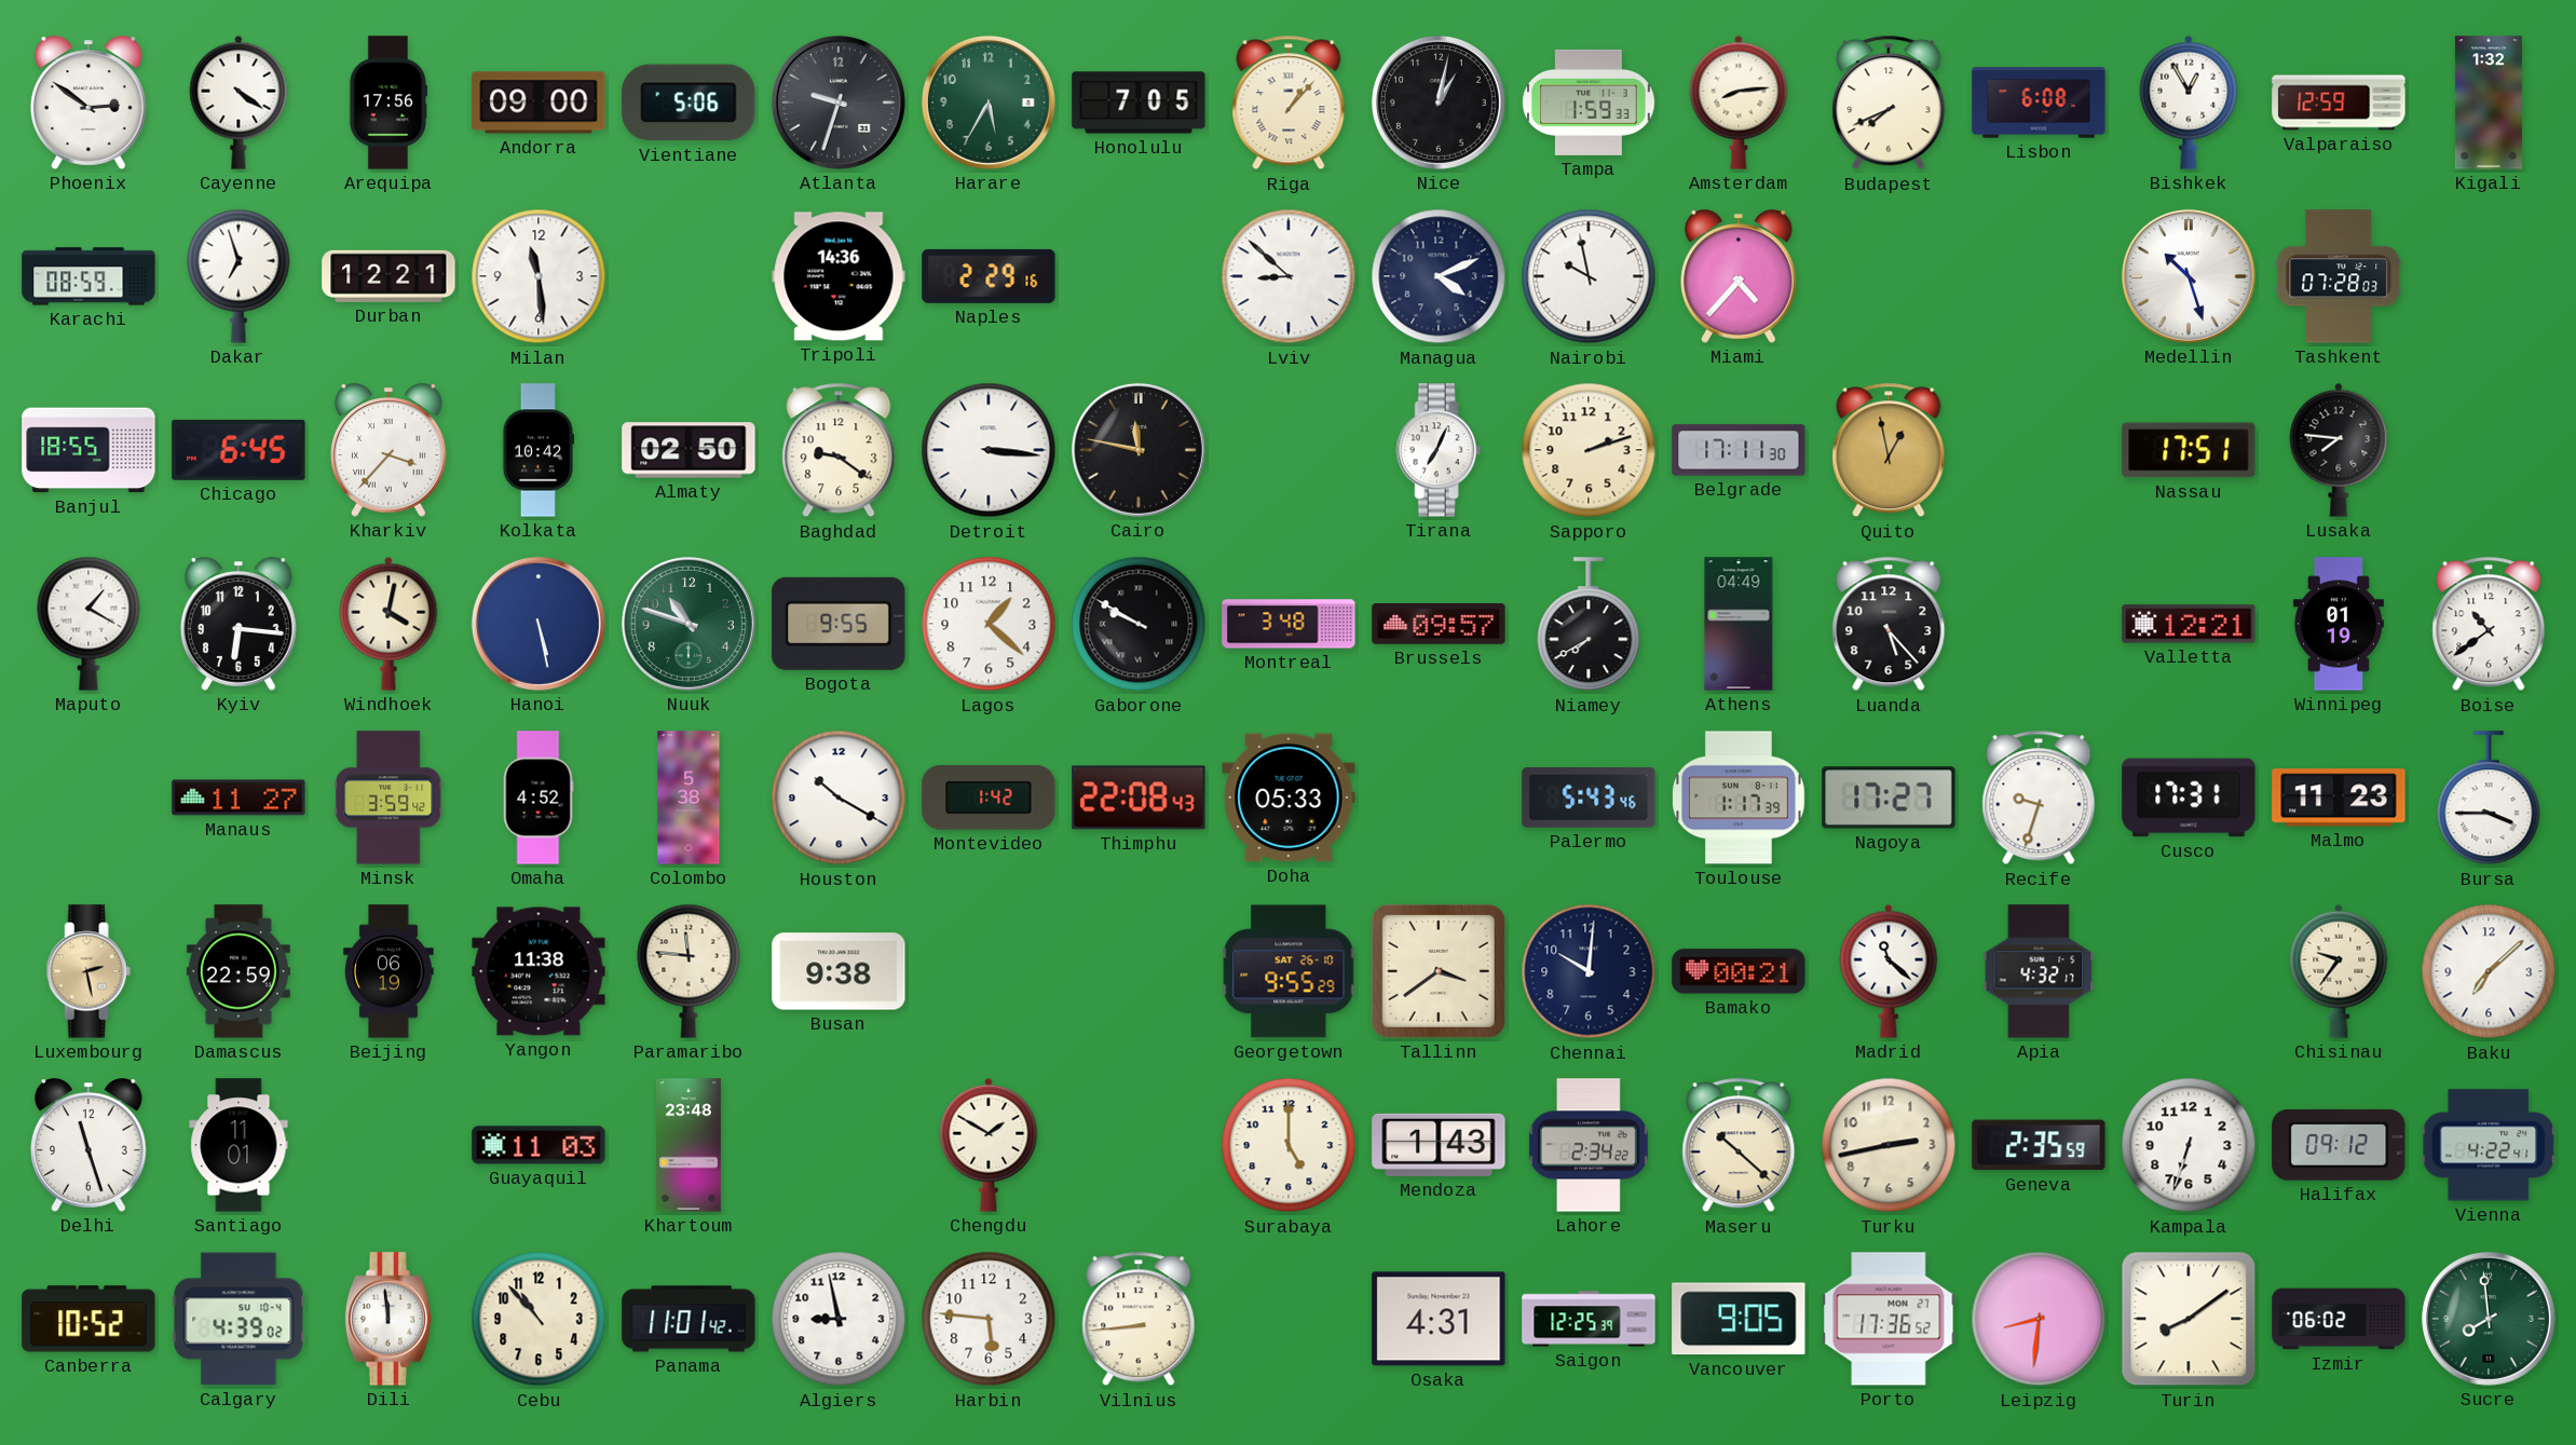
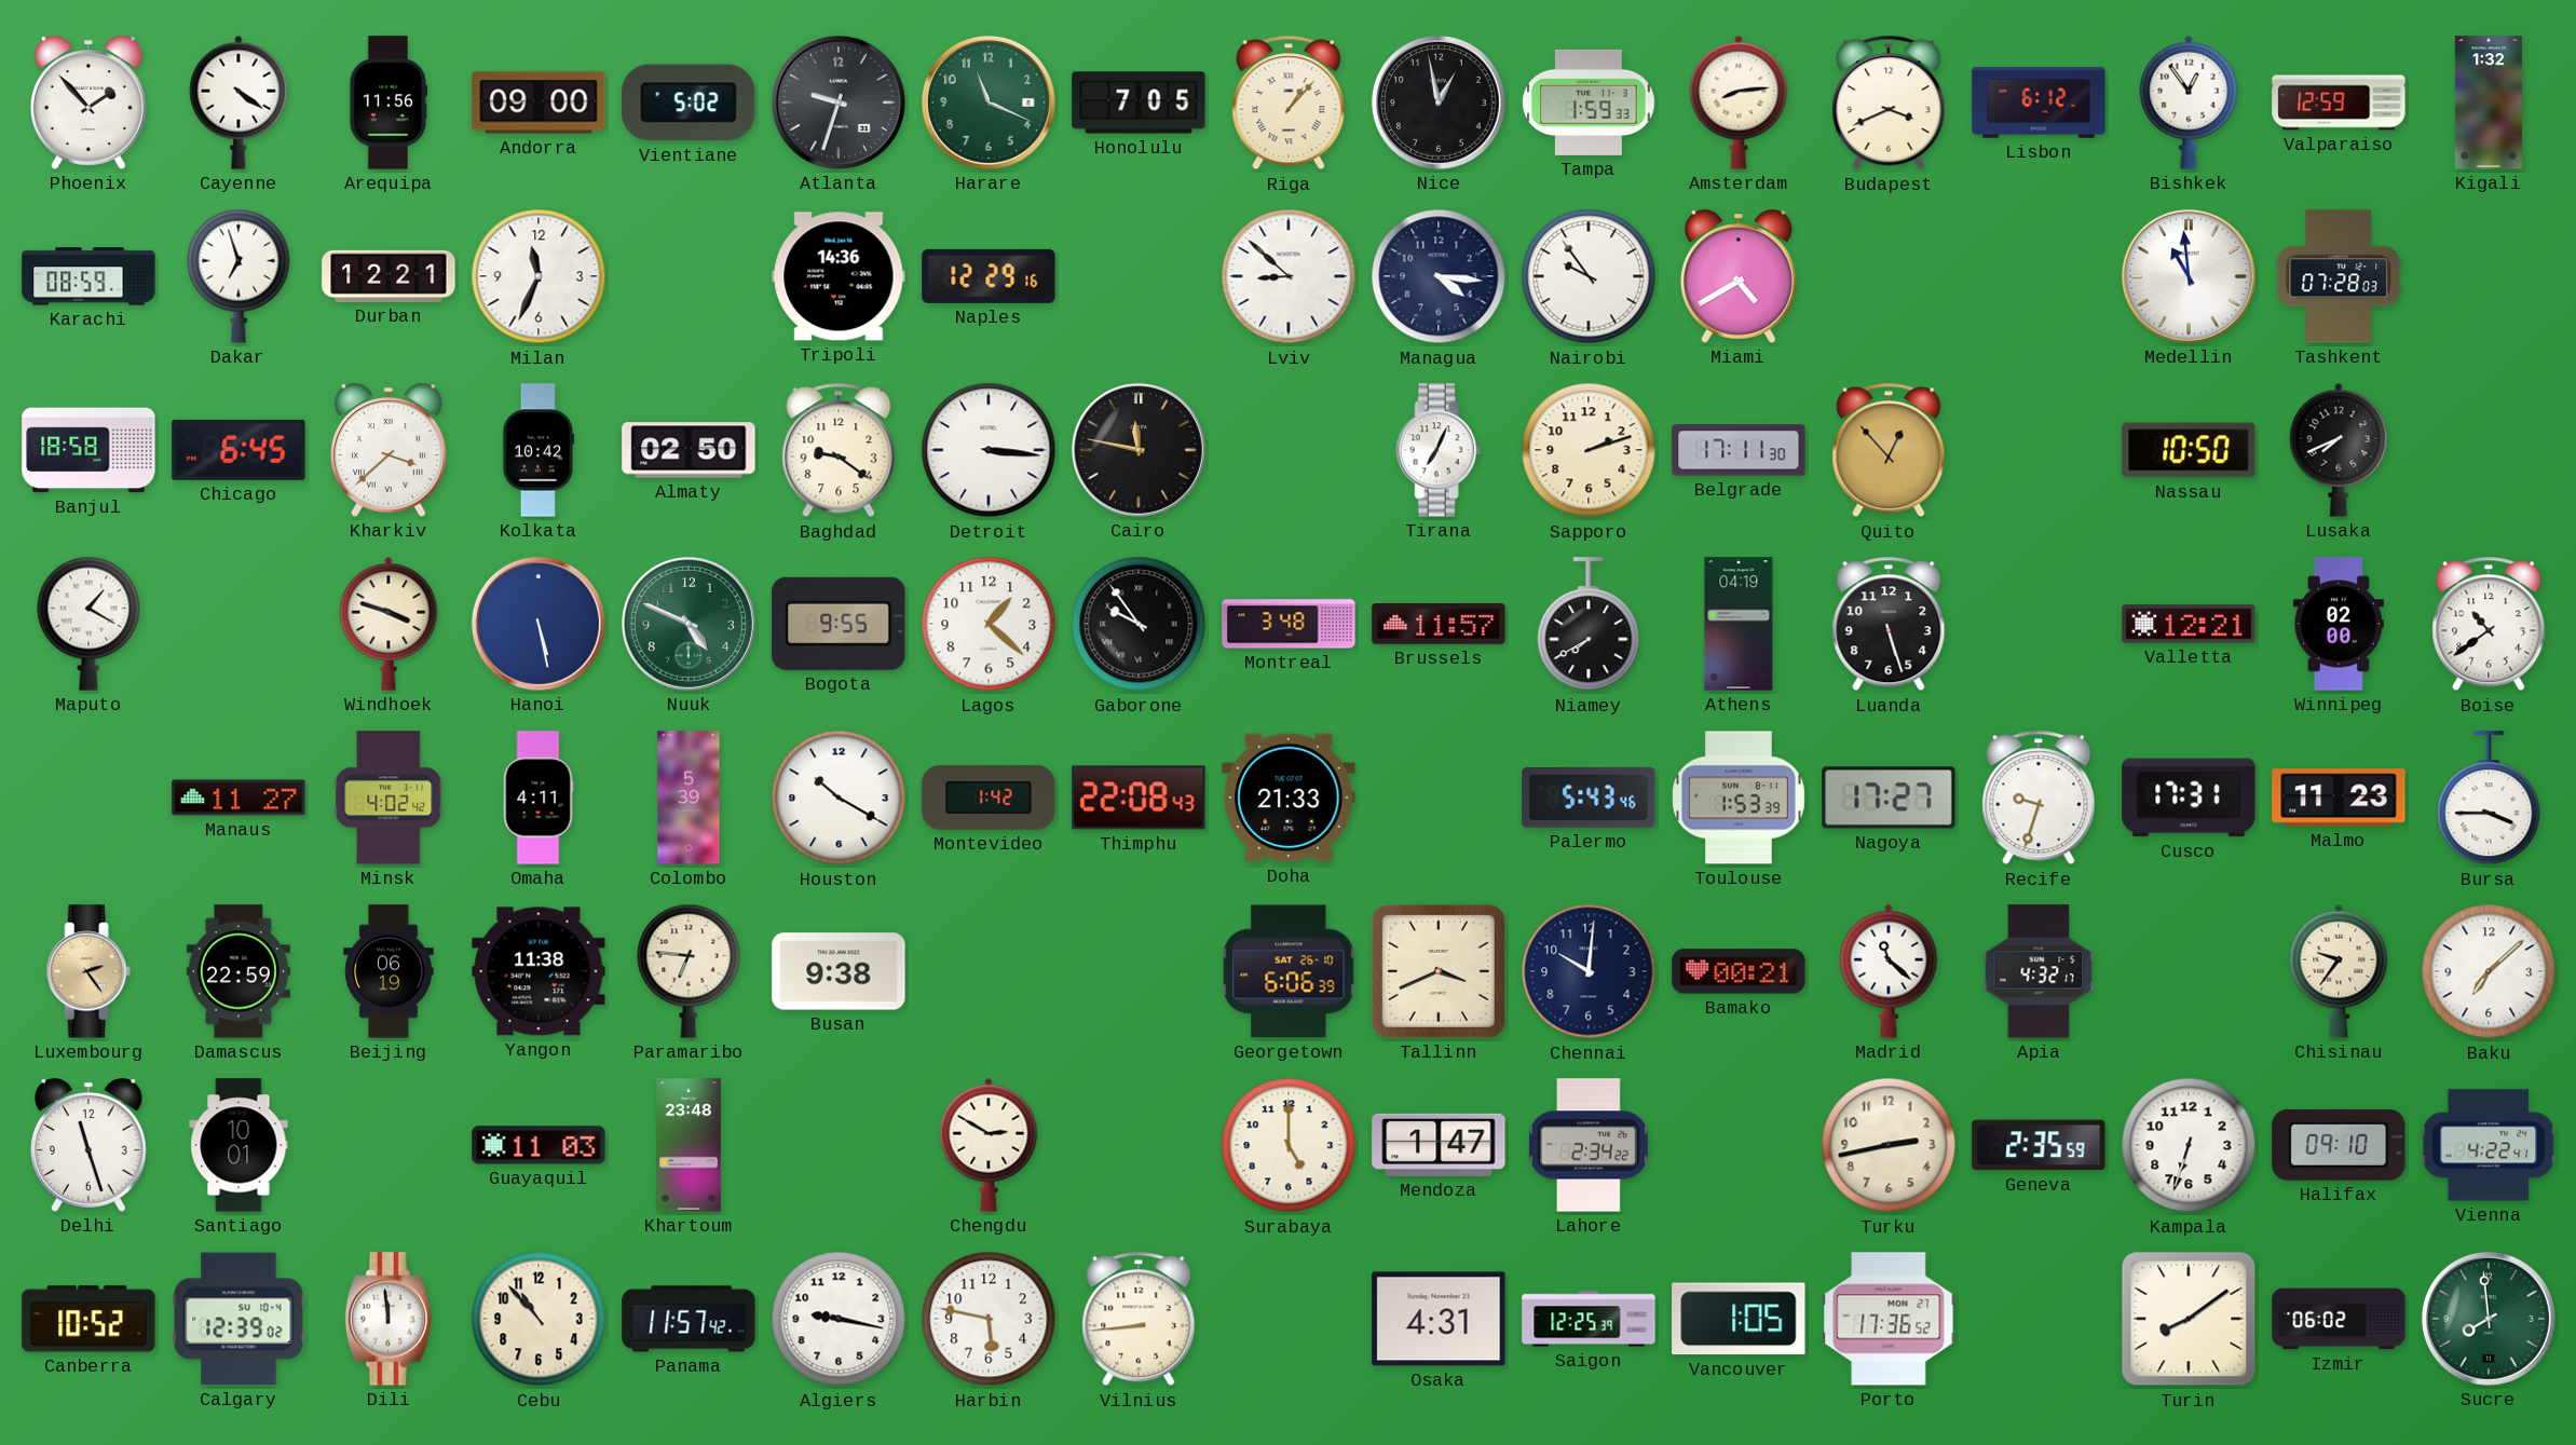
Phoenix: 2:51 -> 1:53
Arequipa: 17:56 -> 11:56
Vientiane: 5:06 -> 5:02
Harare: 5:35 -> 11:19
Nice: 1:02 -> 12:58
Budapest: 7:41 -> 3:41
Lisbon: 6:08 -> 6:12
Bishkek: 12:55 -> 12:54
Milan: 11:29 -> 11:34
Naples: 2:29 -> 12:29
Managua: 4:11 -> 4:16
Nairobi: 9:58 -> 9:54
Miami: 4:37 -> 4:40
Medellin: 10:27 -> 10:59
Banjul: 18:55 -> 18:58
Kharkiv: 3:37 -> 3:38
Quito: 12:58 -> 12:53
Nassau: 17:51 -> 10:50
Lusaka: 7:46 -> 7:41
Kyiv: 6:16 -> none
Windhoek: 4:02 -> 3:48
Nuuk: 10:48 -> 4:49
Gaborone: 9:50 -> 9:54
Brussels: 09:57 -> 11:57
Athens: 04:49 -> 04:19
Luanda: 5:23 -> 5:27
Winnipeg: 01:19 -> 02:00
Minsk: 3:59 -> 4:02
Omaha: 4:52 -> 4:11
Colombo: 5:38 -> 5:39
Doha: 05:33 -> 21:33
Toulouse: 1:17 -> 1:53
Luxembourg: 2:28 -> 2:24
Paramaribo: 11:46 -> 6:46
Georgetown: 9:55 -> 6:06
Tallinn: 3:39 -> 3:41
Santiago: 11:01 -> 10:01
Chengdu: 1:50 -> 2:50
Mendoza: 1:43 -> 1:47
Maseru: 10:22 -> none
Halifax: 09:12 -> 09:10
Calgary: 4:39 -> 12:39
Panama: 11:01 -> 11:57
Algiers: 8:58 -> 9:17
Harbin: 5:46 -> 5:47
Vancouver: 9:05 -> 1:05
Leipzig: 8:31 -> none
